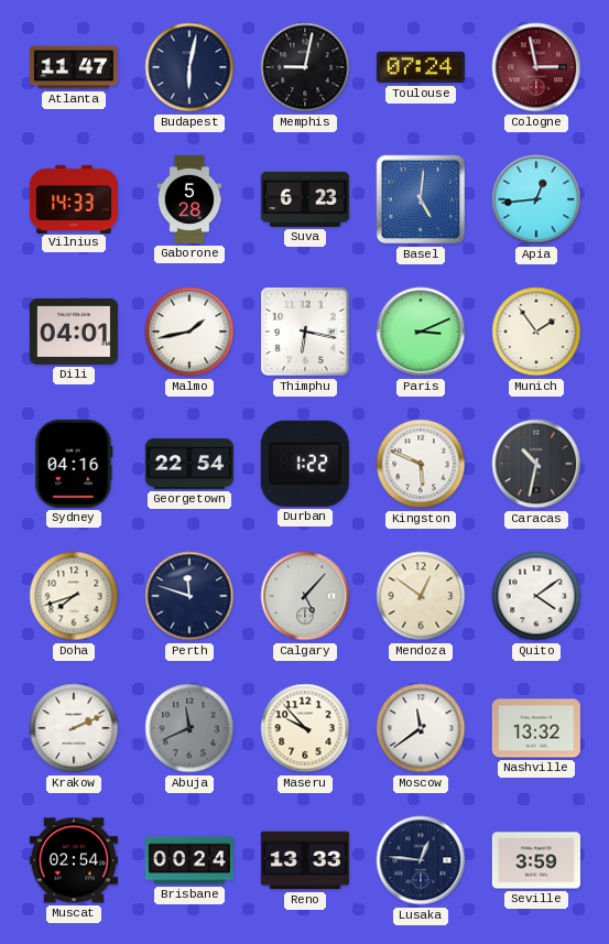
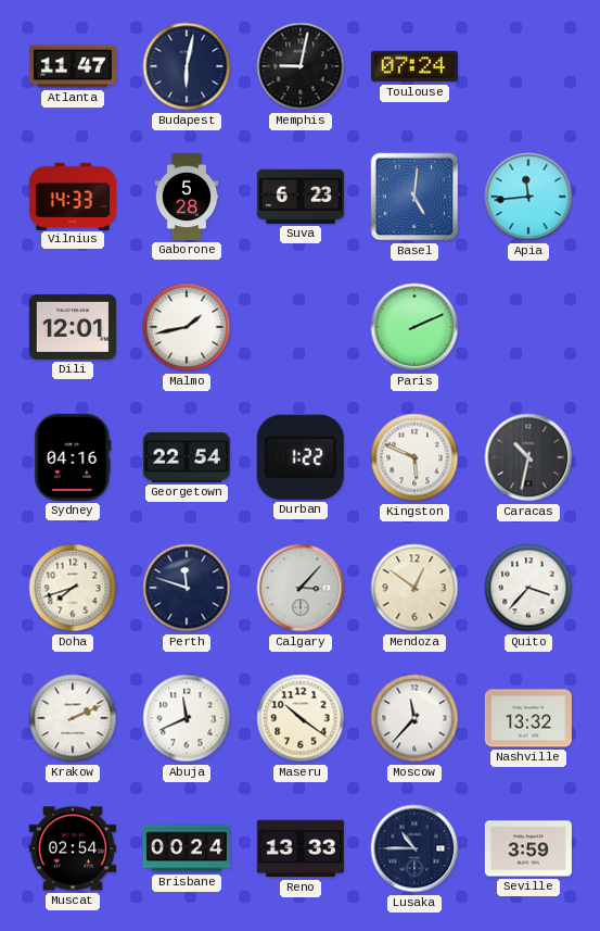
Cologne: 2:58 -> none
Apia: 12:44 -> 11:44
Dili: 04:01 -> 12:01
Thimphu: 6:17 -> none
Paris: 3:11 -> 2:11
Munich: 1:54 -> none
Calgary: 5:07 -> 3:07
Quito: 4:09 -> 3:37
Abuja dial: grey -> white
Maseru: 9:53 -> 10:21
Moscow: 11:39 -> 11:37
Lusaka: 12:46 -> 10:45
